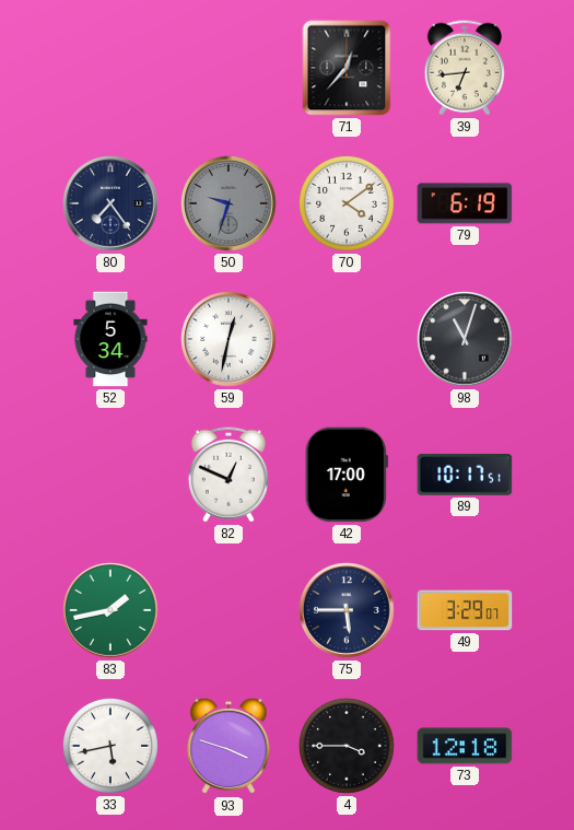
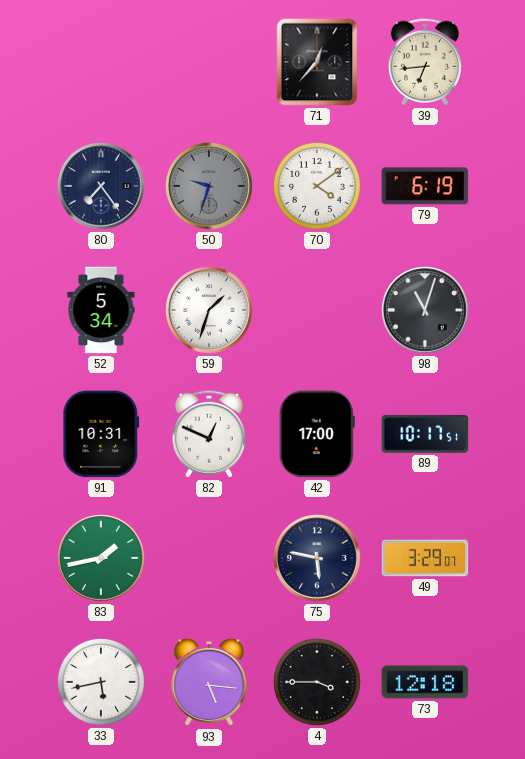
59: 12:32 -> 1:33
91: none -> 10:31
75: 5:45 -> 5:47
93: 3:48 -> 5:16
